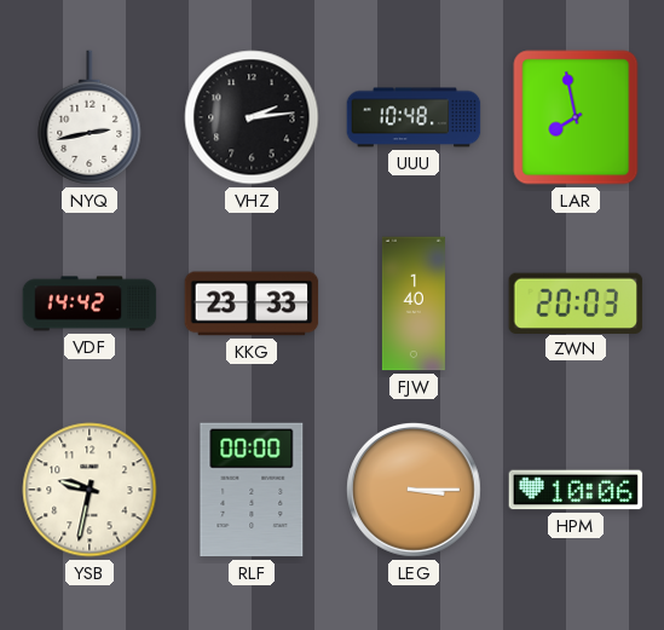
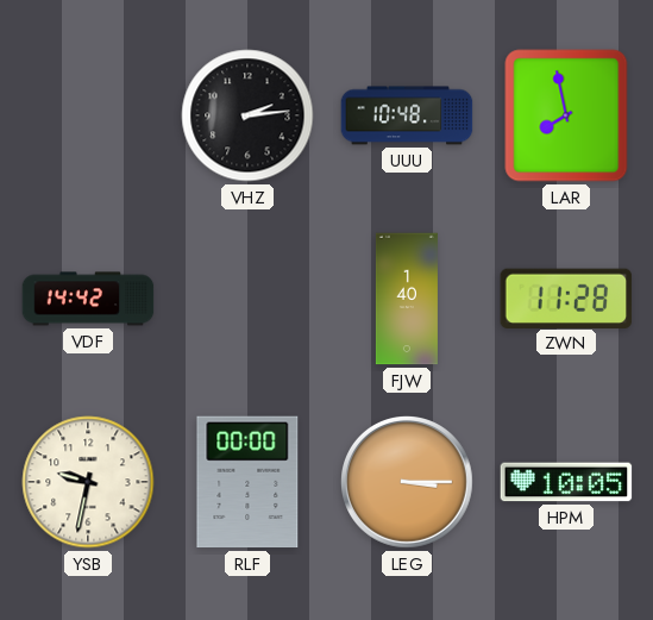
NYQ: 2:43 -> none
KKG: 23:33 -> none
ZWN: 20:03 -> 11:28
HPM: 10:06 -> 10:05
